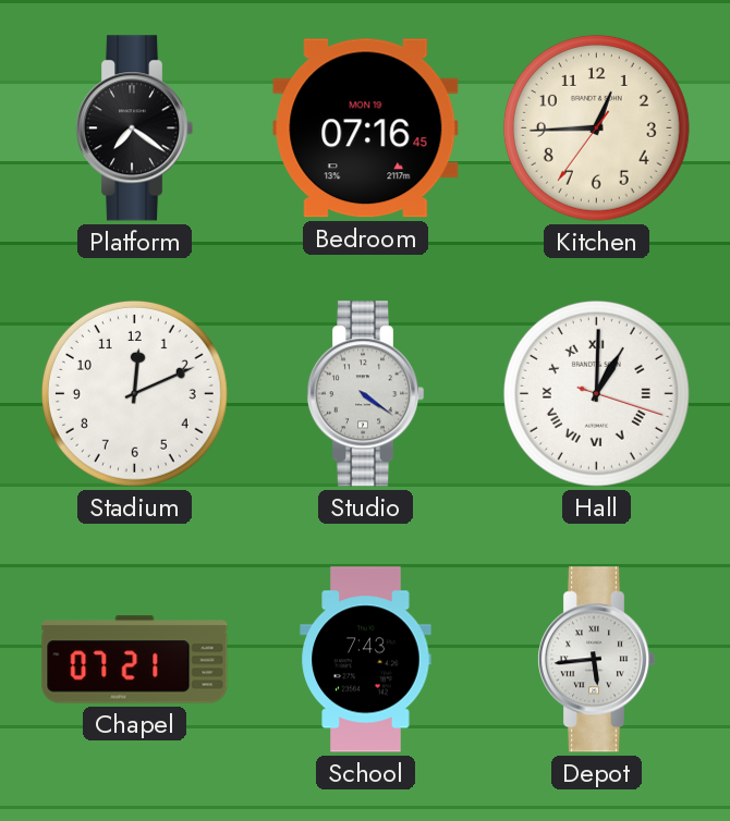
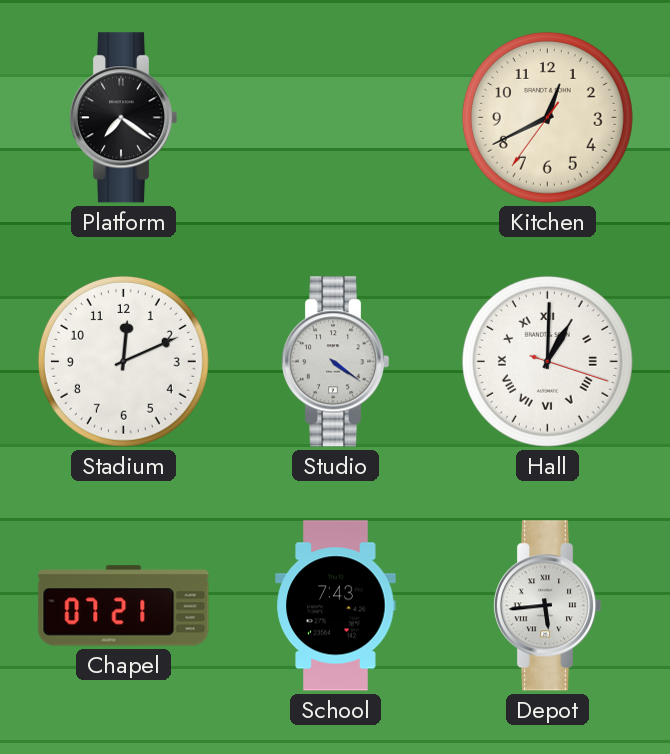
Bedroom: 07:16 -> none
Kitchen: 12:44 -> 12:40
